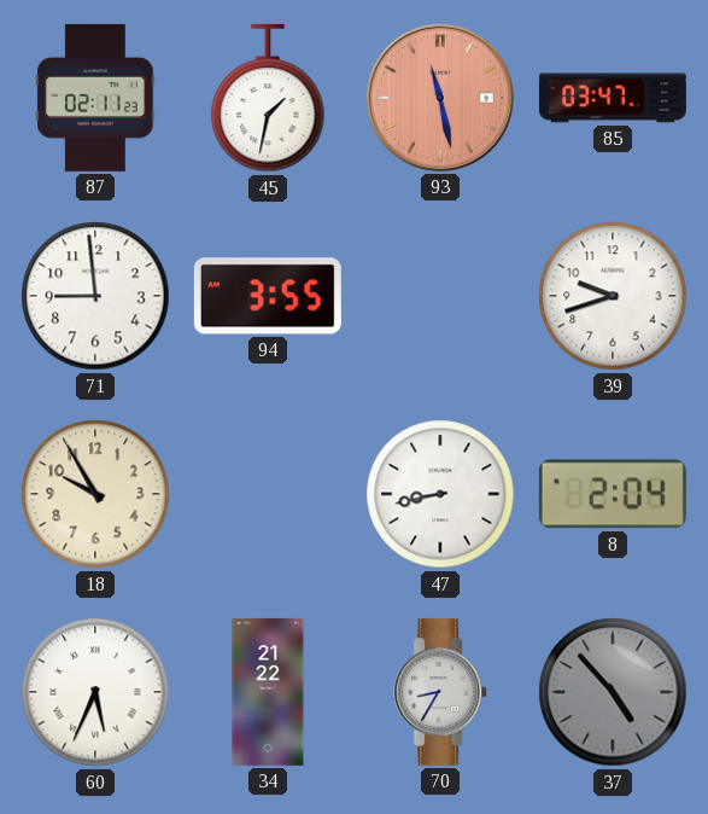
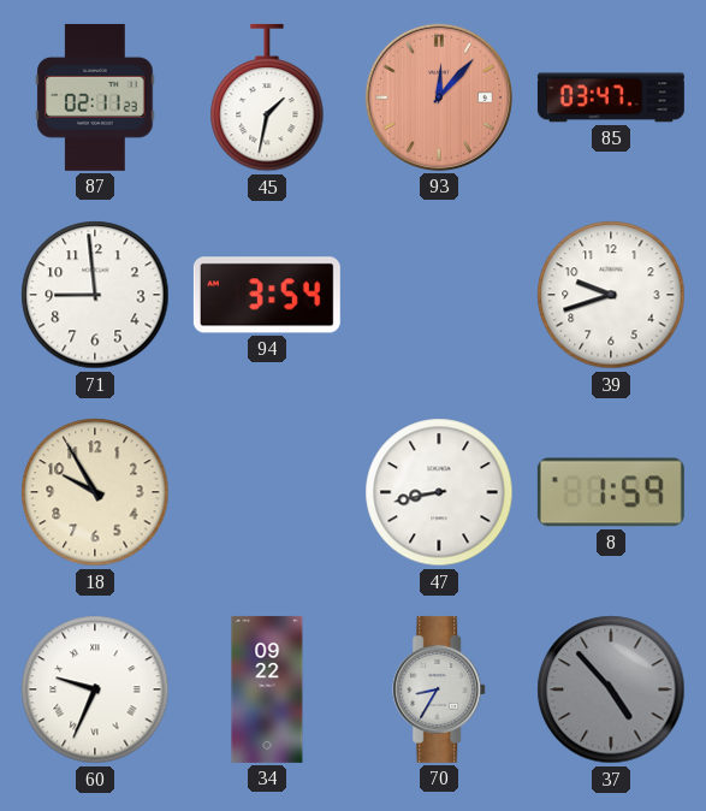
93: 11:28 -> 12:07
94: 3:55 -> 3:54
8: 2:04 -> 1:59
60: 5:34 -> 9:34
34: 21:22 -> 09:22
